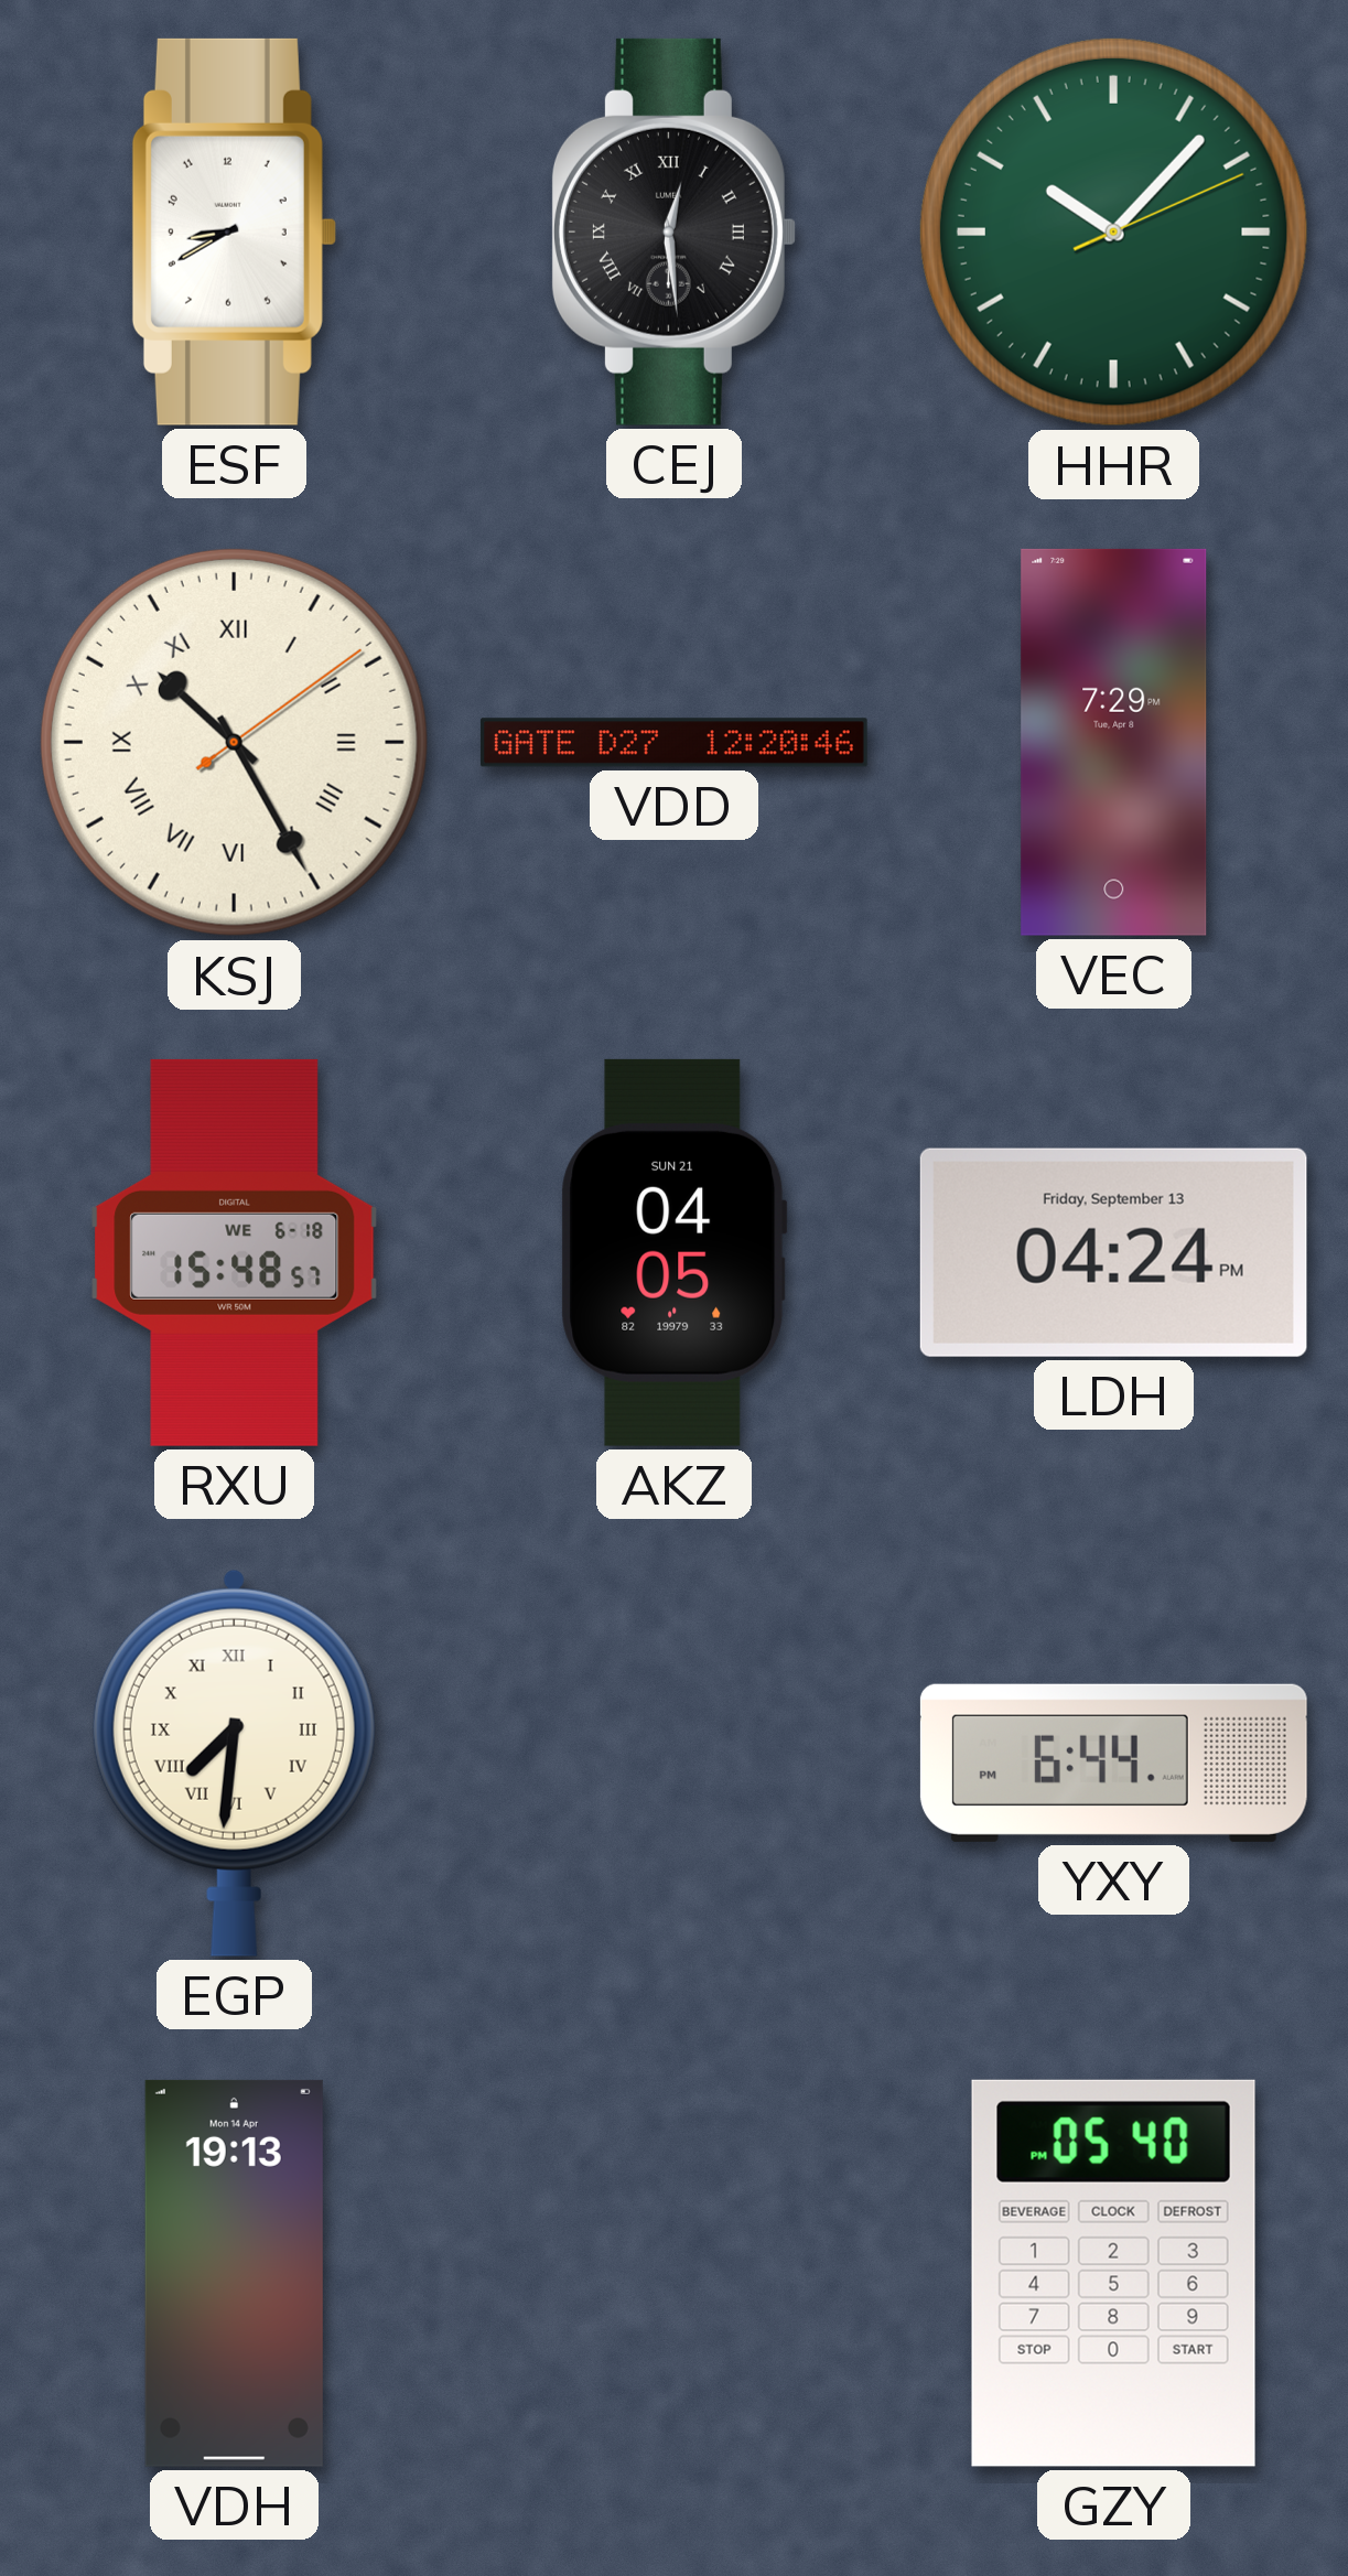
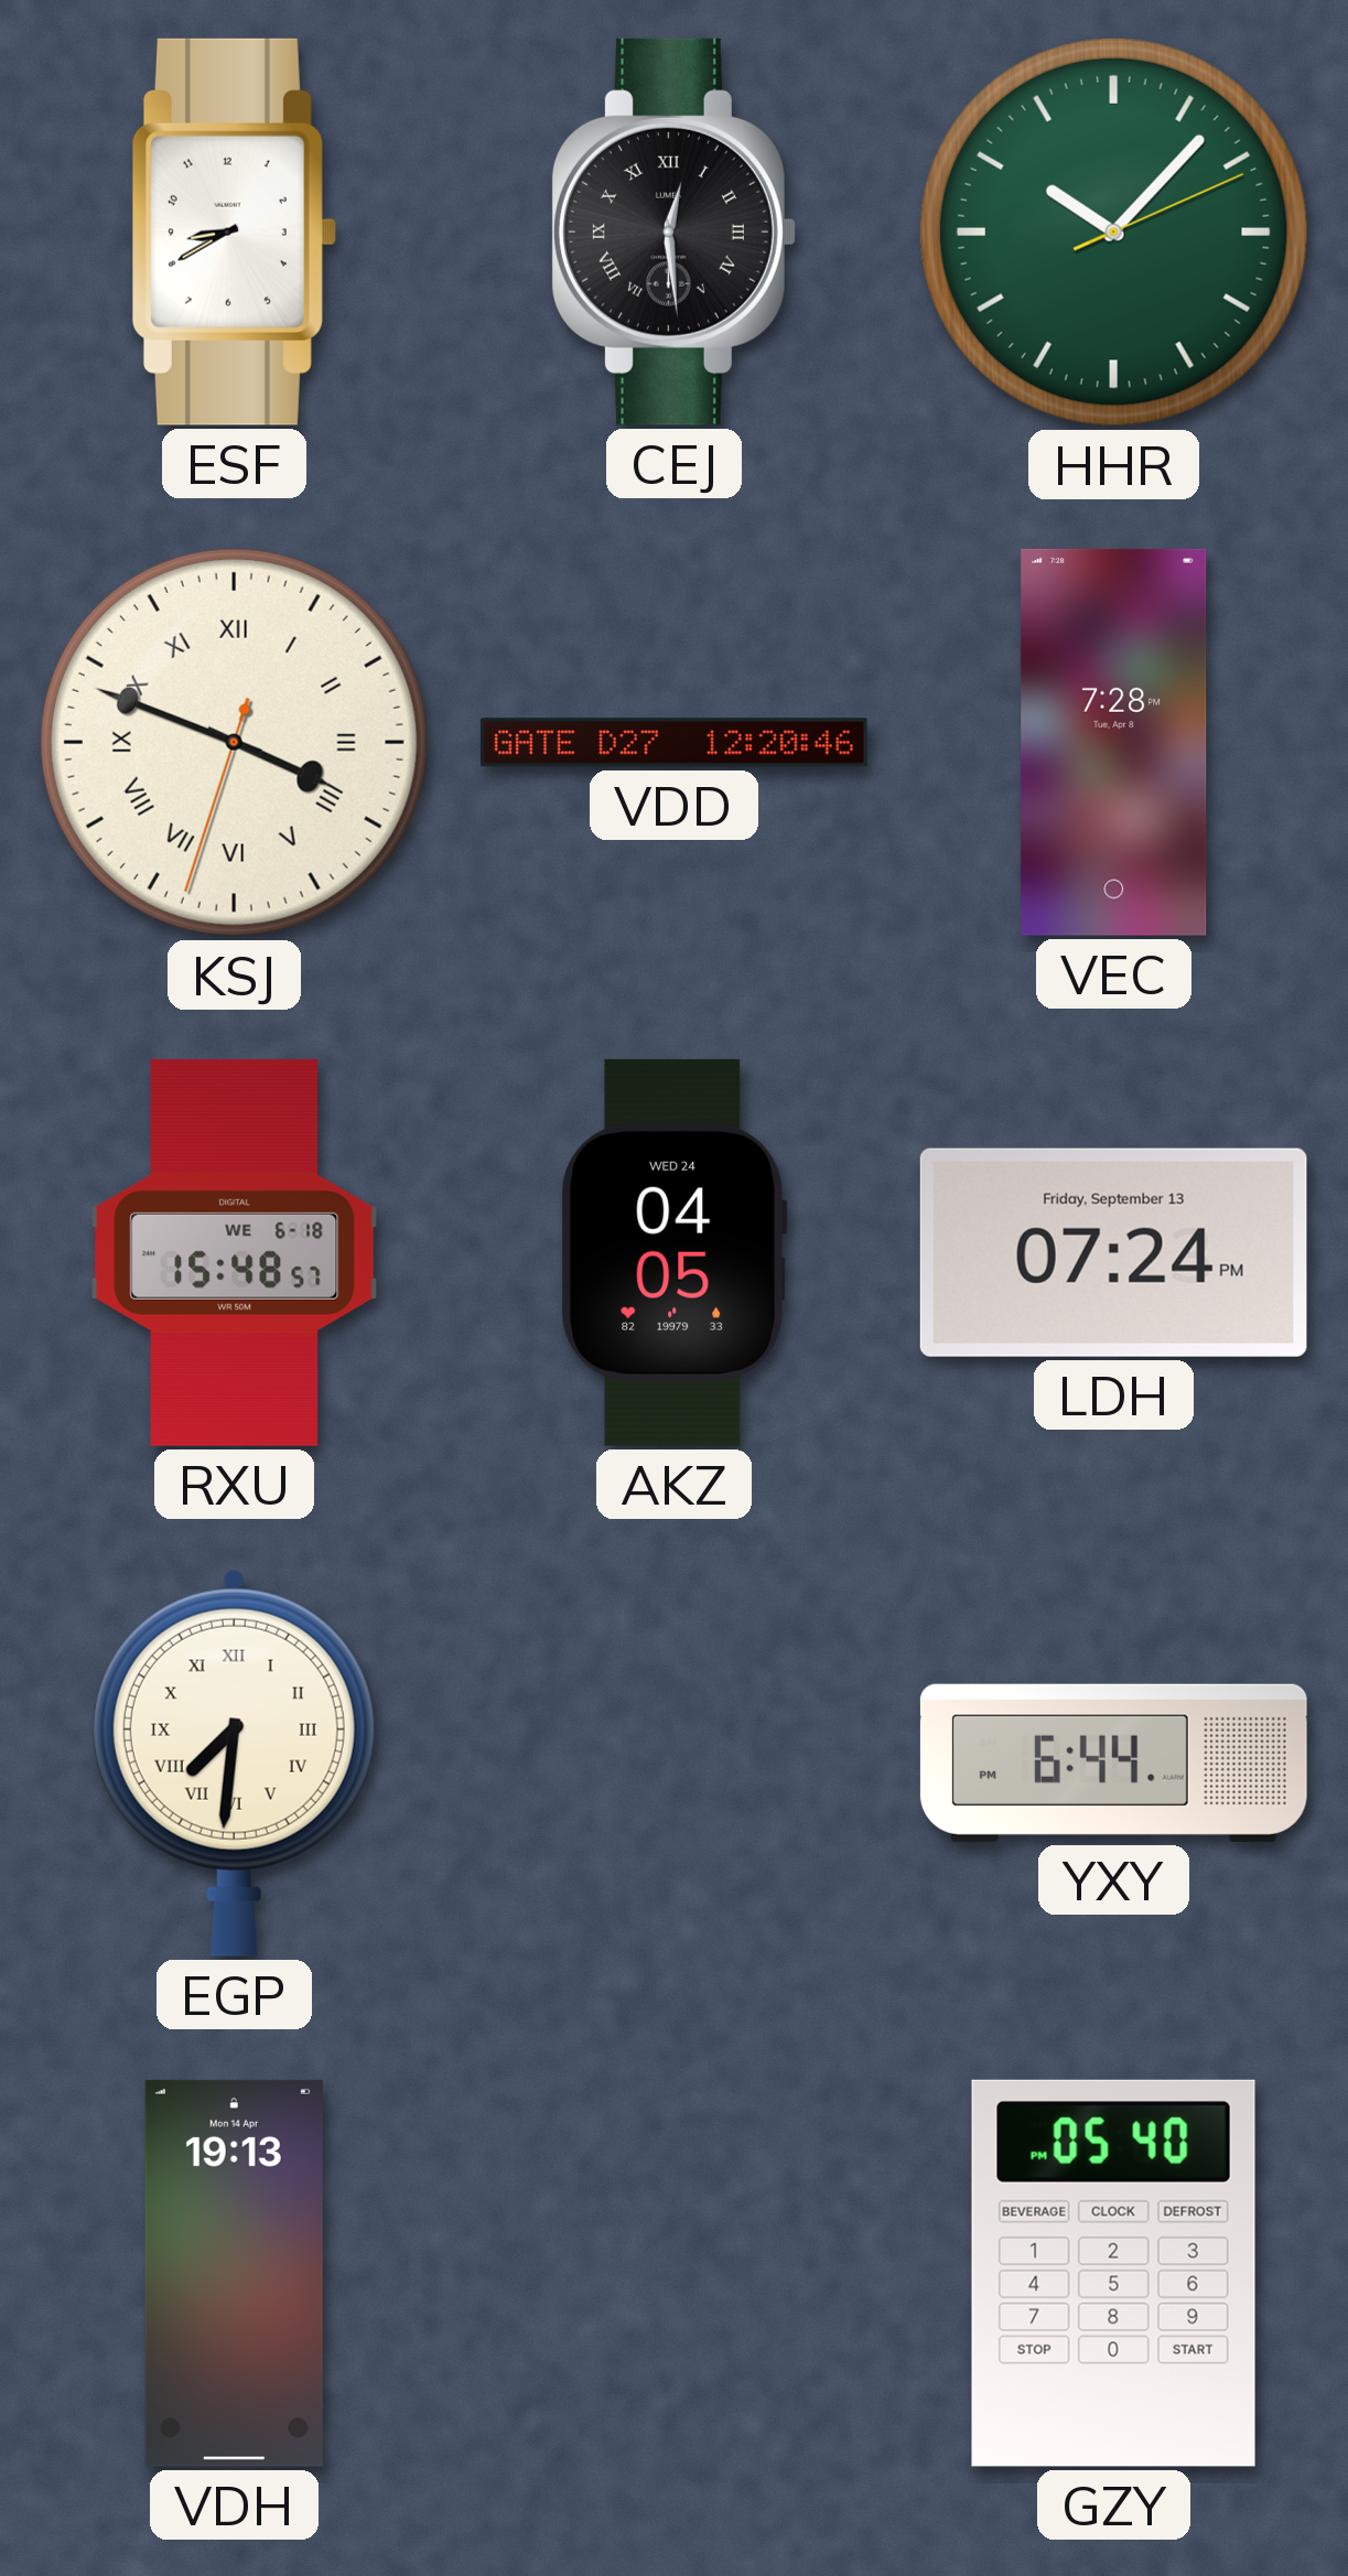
KSJ: 10:25 -> 3:48
VEC: 7:29 -> 7:28
AKZ date: SUN 21 -> WED 24
LDH: 04:24 -> 07:24
